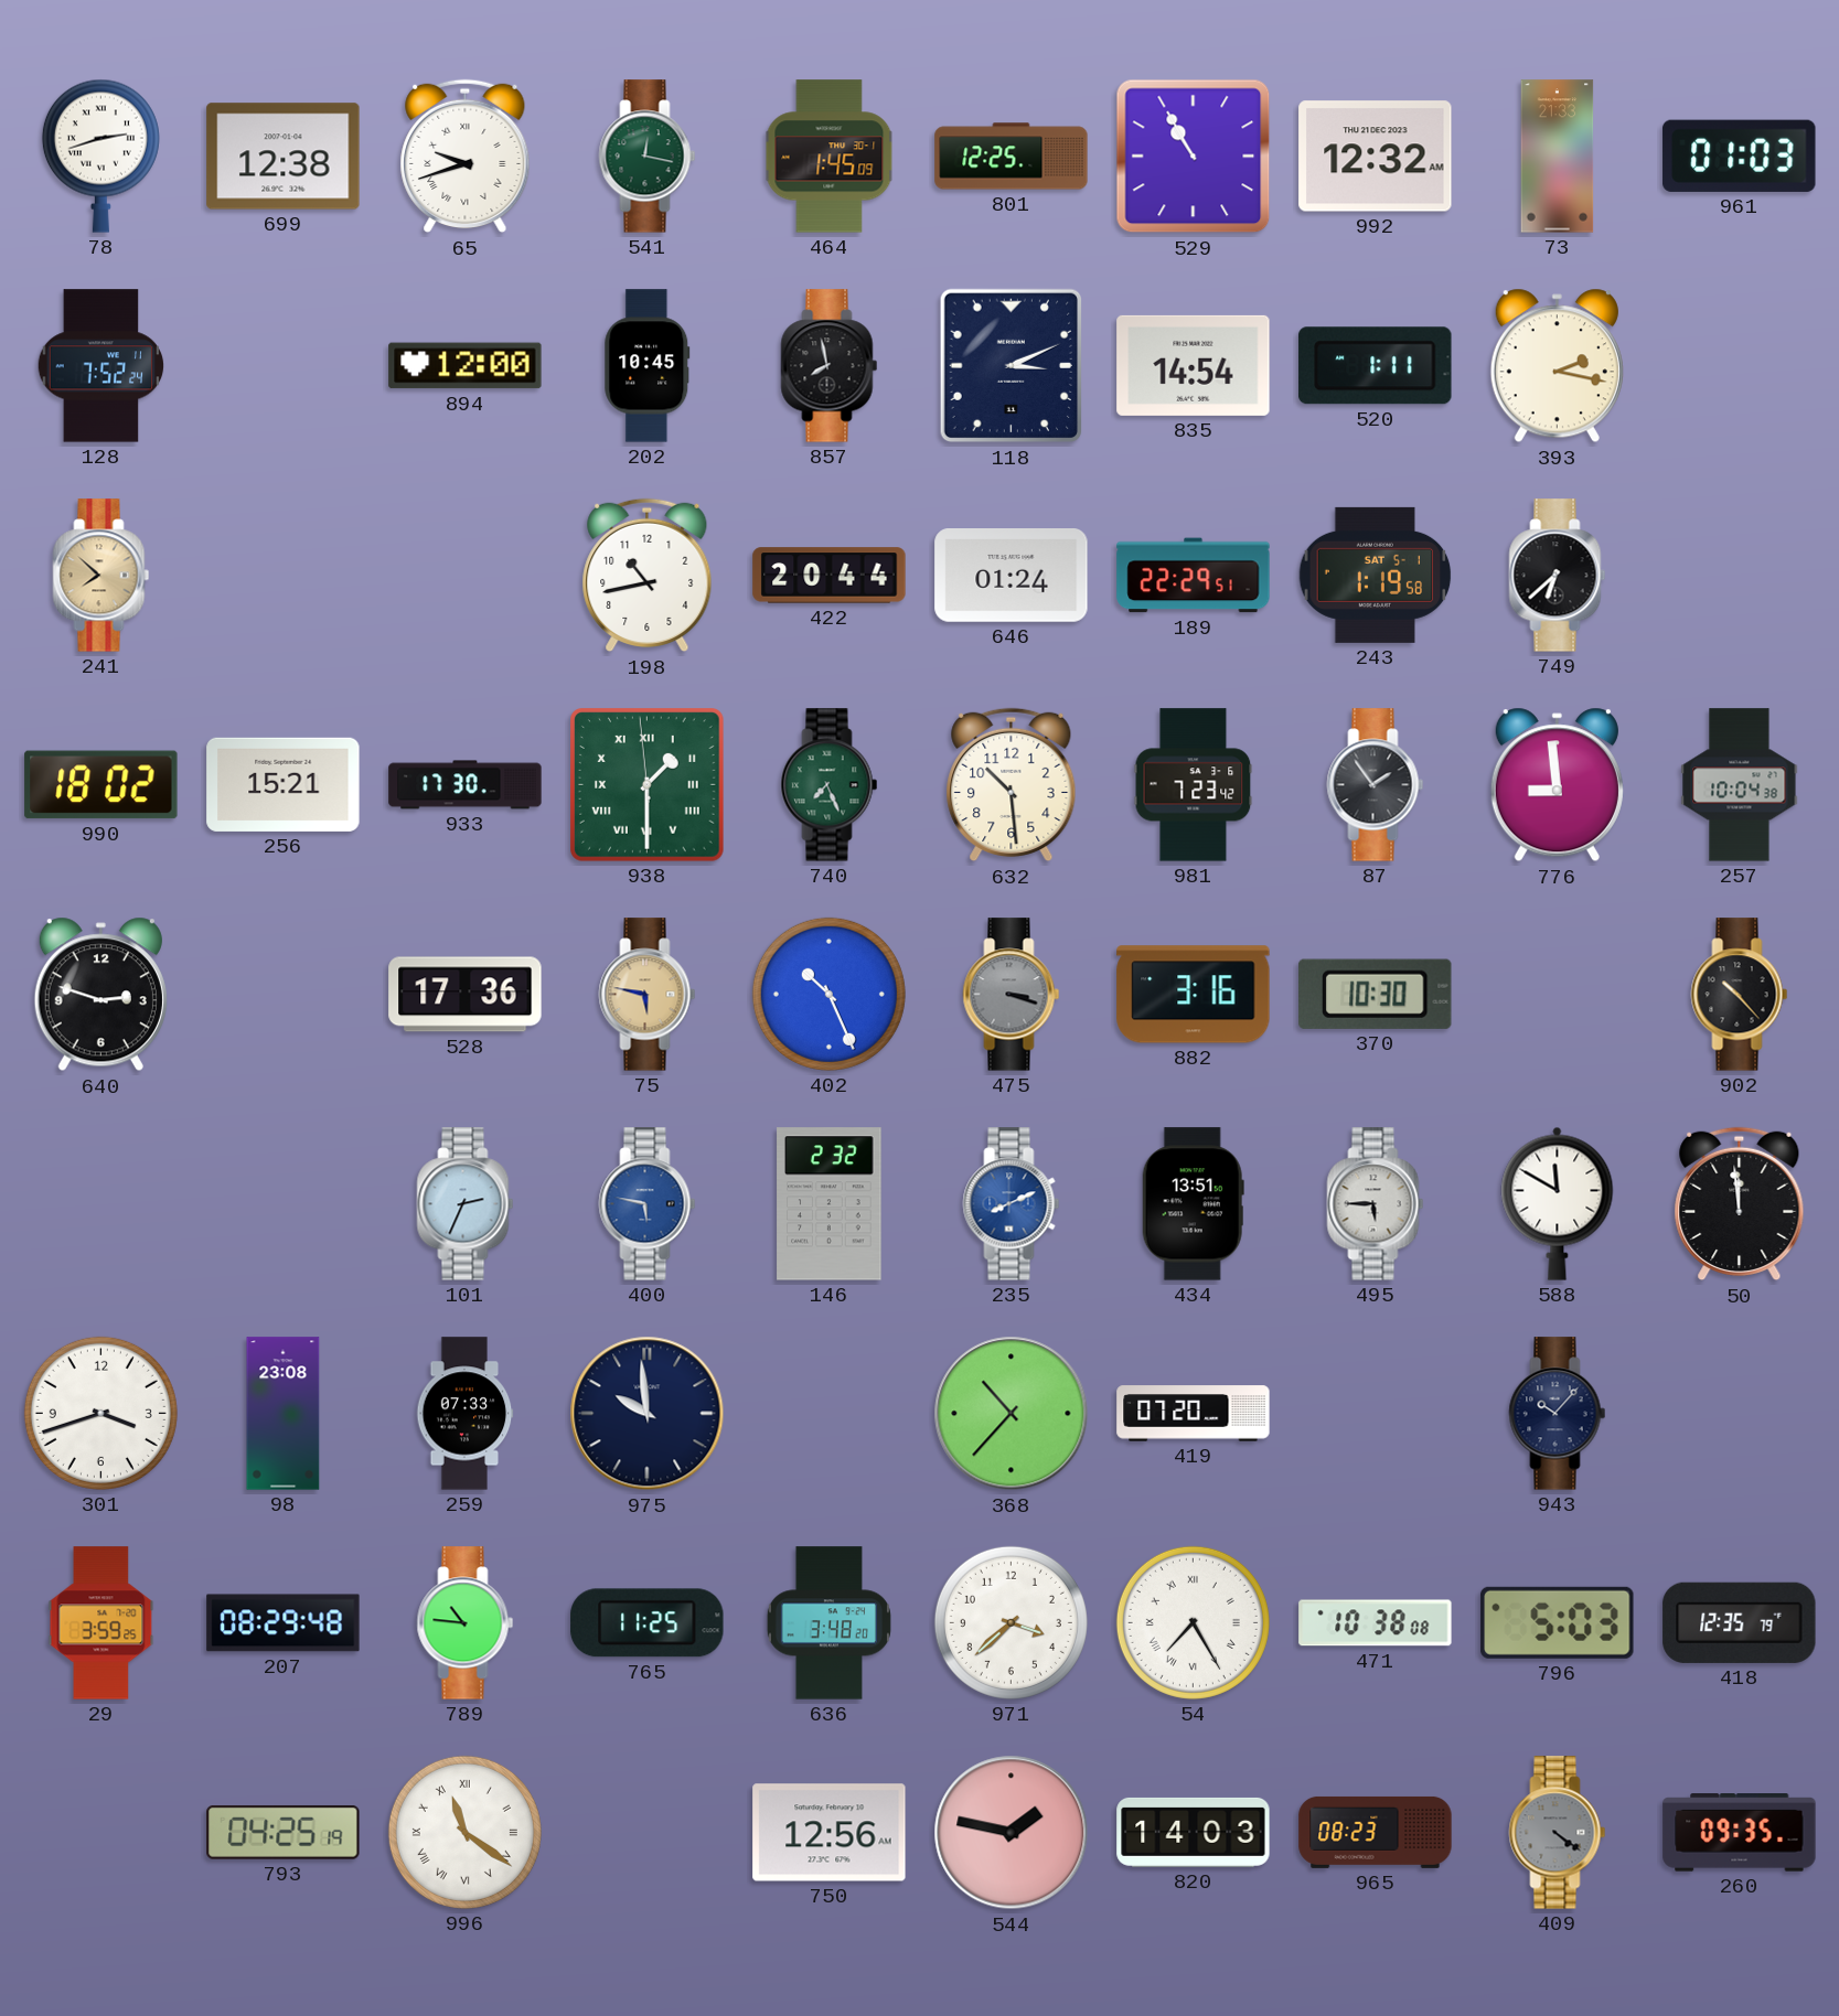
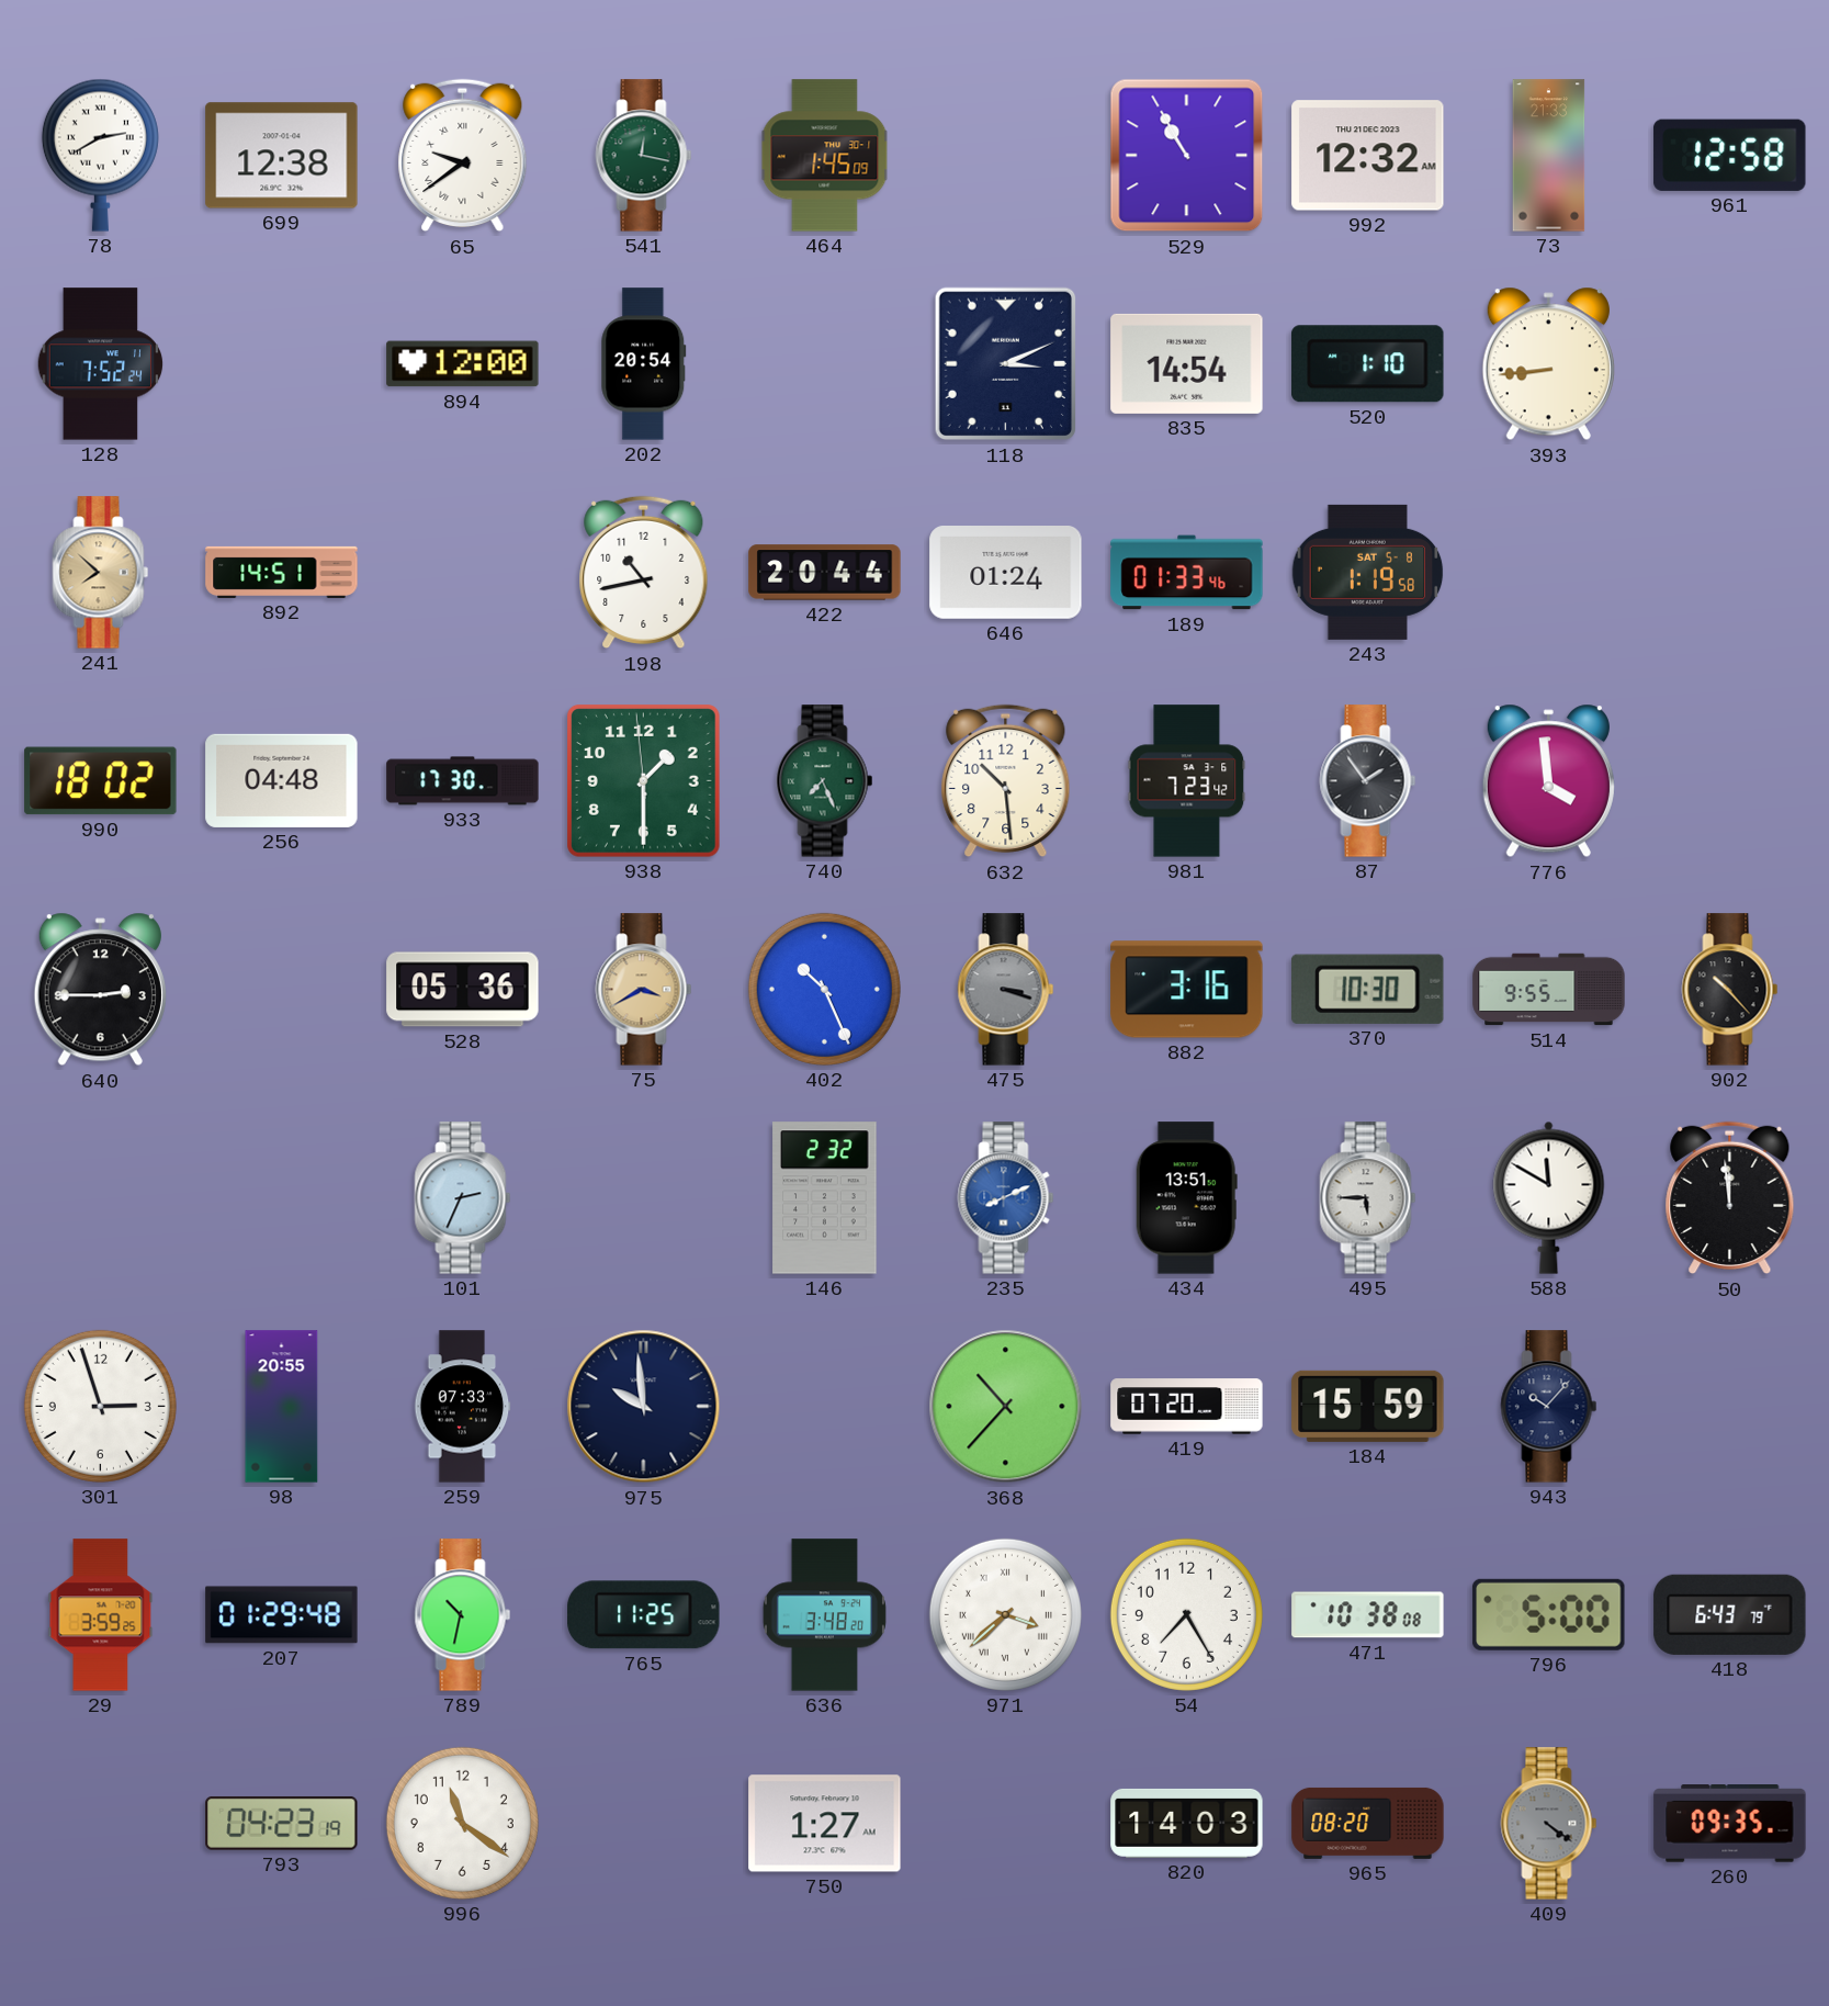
78: 2:42 -> 2:40
65: 9:42 -> 9:39
801: 12:25 -> none
961: 01:03 -> 12:58
202: 10:45 -> 20:54
857: 7:58 -> none
520: 1:11 -> 1:10
393: 2:17 -> 8:44
892: none -> 14:51
189: 22:29 -> 01:33
243 date: SAT 5-1 -> SAT 5-8
749: 6:38 -> none
256: 15:21 -> 04:48
938 numerals: Roman -> Arabic
776: 8:59 -> 3:59
257: 10:04 -> none
640: 2:48 -> 2:45
528: 17:36 -> 05:36
75: 5:47 -> 3:40
514: none -> 9:55
400: 5:47 -> none
301: 3:42 -> 2:57
98: 23:08 -> 20:55
184: none -> 15:59
207: 08:29 -> 01:29
789: 10:46 -> 10:32
971 numerals: Arabic -> Roman
54 numerals: Roman -> Arabic
796: 5:03 -> 5:00
418: 12:35 -> 6:43
793: 04:25 -> 04:23
996 numerals: Roman -> Arabic
750: 12:56 -> 1:27
544: 1:47 -> none
965: 08:23 -> 08:20
